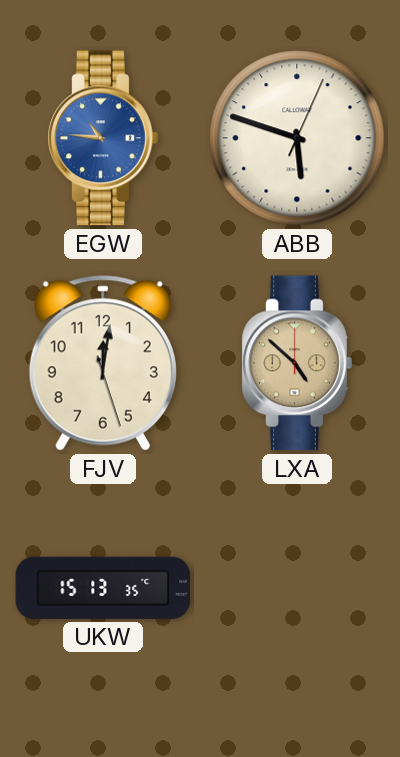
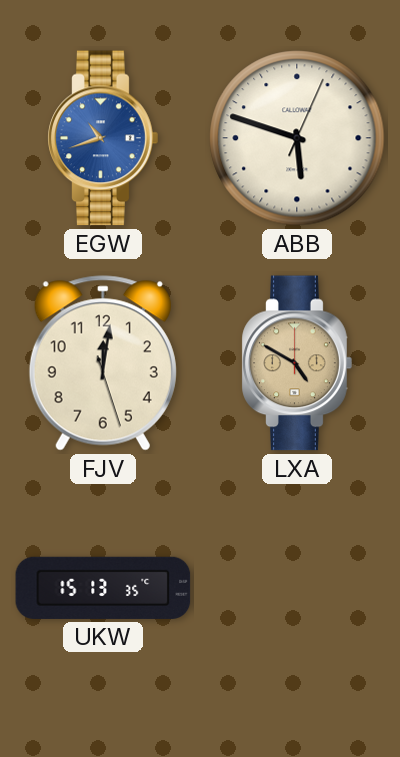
EGW: 10:46 -> 10:42
LXA: 4:52 -> 4:50
